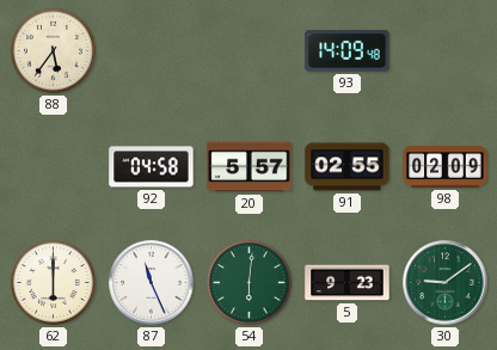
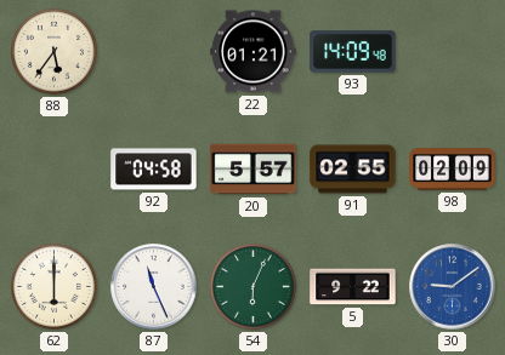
22: none -> 01:21
54: 6:01 -> 6:04
5: 9:23 -> 9:22
30 dial: green -> blue
